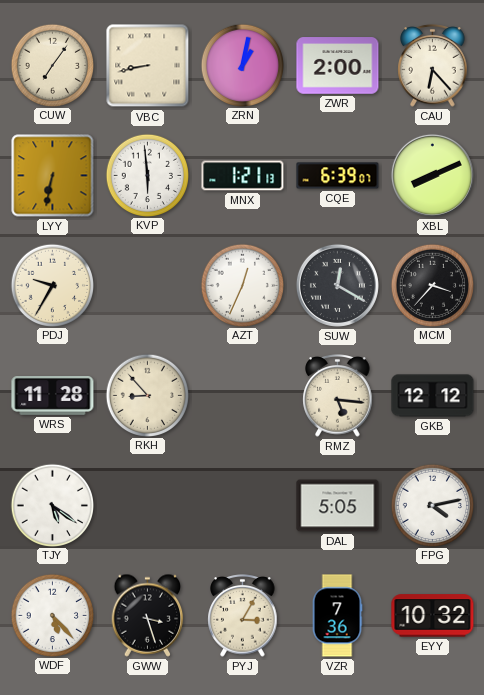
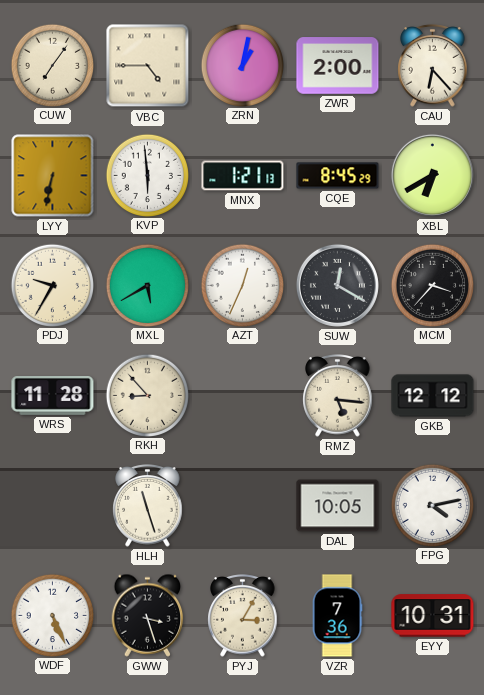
VBC: 8:43 -> 4:45
CQE: 6:39 -> 8:45
XBL: 8:11 -> 6:40
MXL: none -> 5:40
TJY: 5:21 -> none
HLH: none -> 11:27
DAL: 5:05 -> 10:05
WDF: 5:23 -> 5:26
EYY: 10:32 -> 10:31
